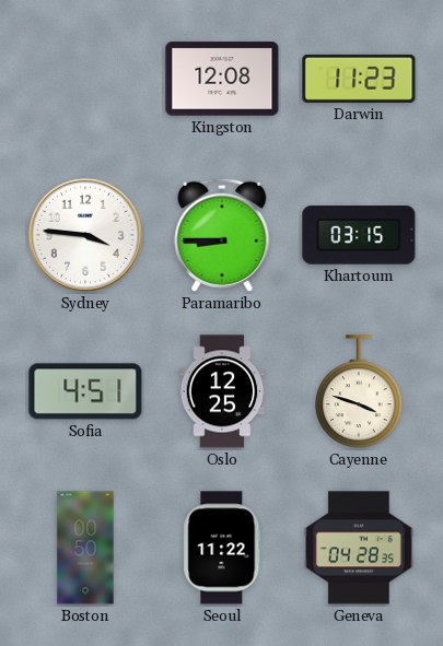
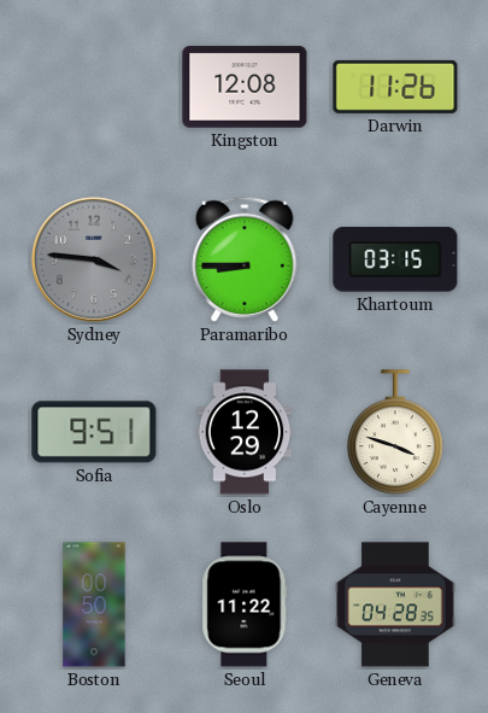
Darwin: 11:23 -> 11:26
Sydney dial: white -> grey
Sofia: 4:51 -> 9:51
Oslo: 12:25 -> 12:29
